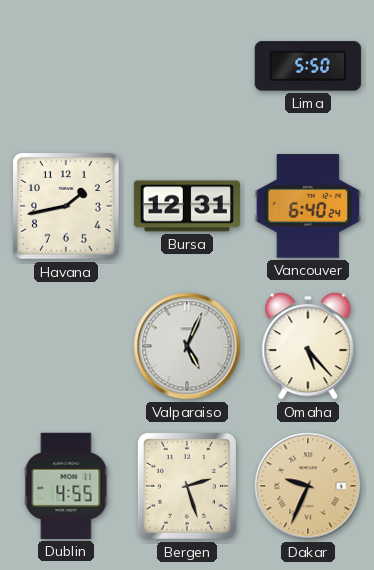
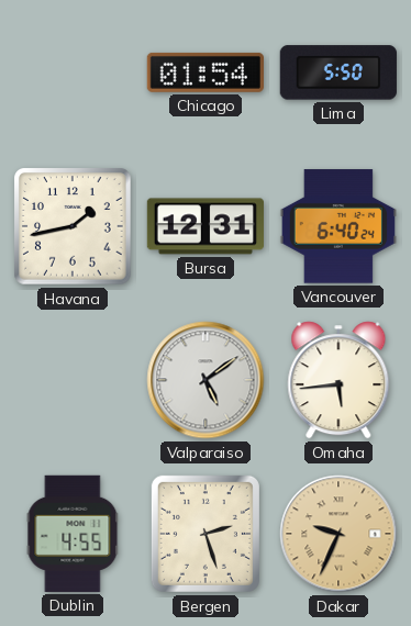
Chicago: none -> 01:54
Valparaiso: 5:04 -> 5:09
Omaha: 5:23 -> 5:44
